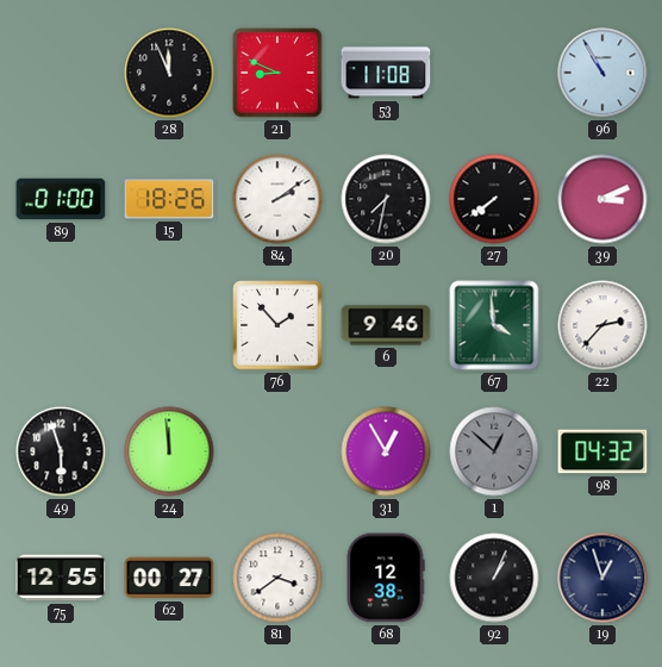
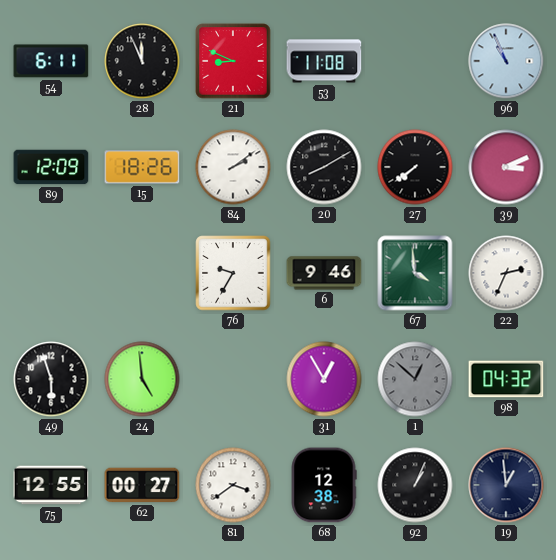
54: none -> 6:11
96: 10:55 -> 10:56
89: 01:00 -> 12:09
20: 7:32 -> 8:10
76: 1:53 -> 9:35
22: 2:37 -> 2:34
24: 11:59 -> 4:59
19: 12:57 -> 12:59
